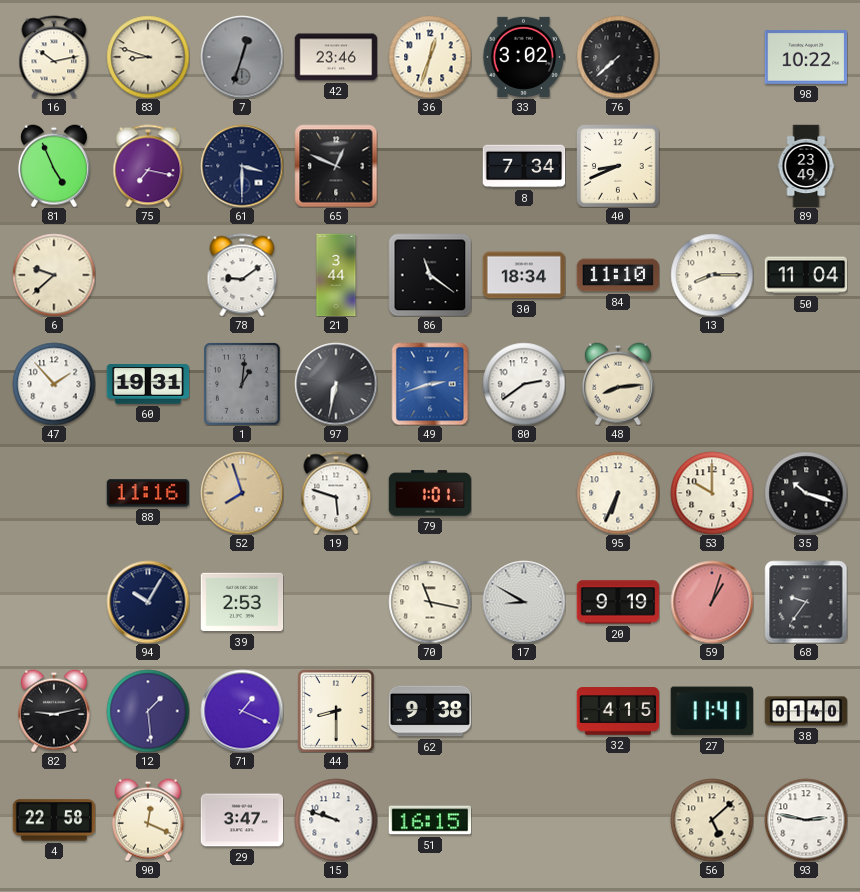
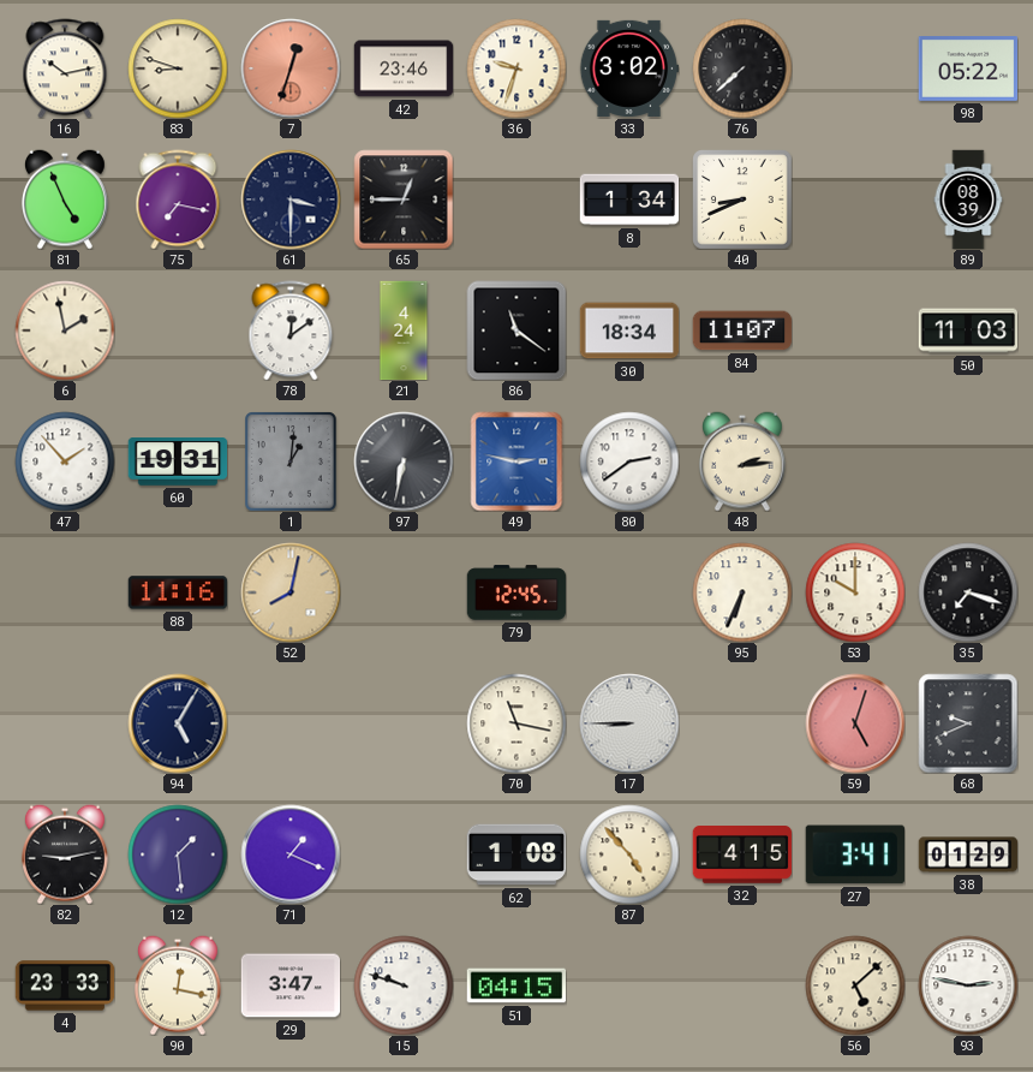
7 dial: grey -> salmon
36: 12:33 -> 9:33
98: 10:22 -> 05:22
65: 12:49 -> 12:45
8: 7:34 -> 1:34
89: 23:49 -> 08:39
6: 9:38 -> 1:58
78: 9:09 -> 12:09
21: 3:44 -> 4:24
84: 11:10 -> 11:07
13: 8:15 -> none
50: 11:04 -> 11:03
49: 2:42 -> 2:47
48: 8:14 -> 2:14
52: 7:57 -> 8:02
19: 5:48 -> none
79: 1:01 -> 12:45
35: 10:18 -> 7:18
94: 10:05 -> 5:05
39: 2:53 -> none
17: 8:50 -> 8:45
20: 9:19 -> none
59: 1:03 -> 5:03
68: 9:36 -> 9:41
44: 8:30 -> none
62: 9:38 -> 1:08
87: none -> 4:53
27: 11:41 -> 3:41
38: 01:40 -> 01:29
4: 22:58 -> 23:33
90: 12:19 -> 12:17
51: 16:15 -> 04:15
